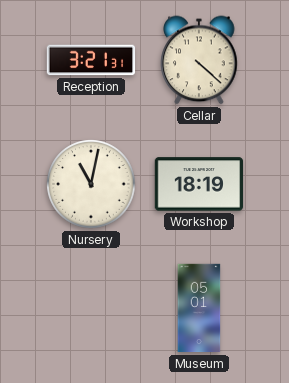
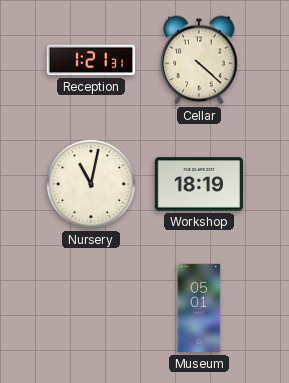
Reception: 3:21 -> 1:21
